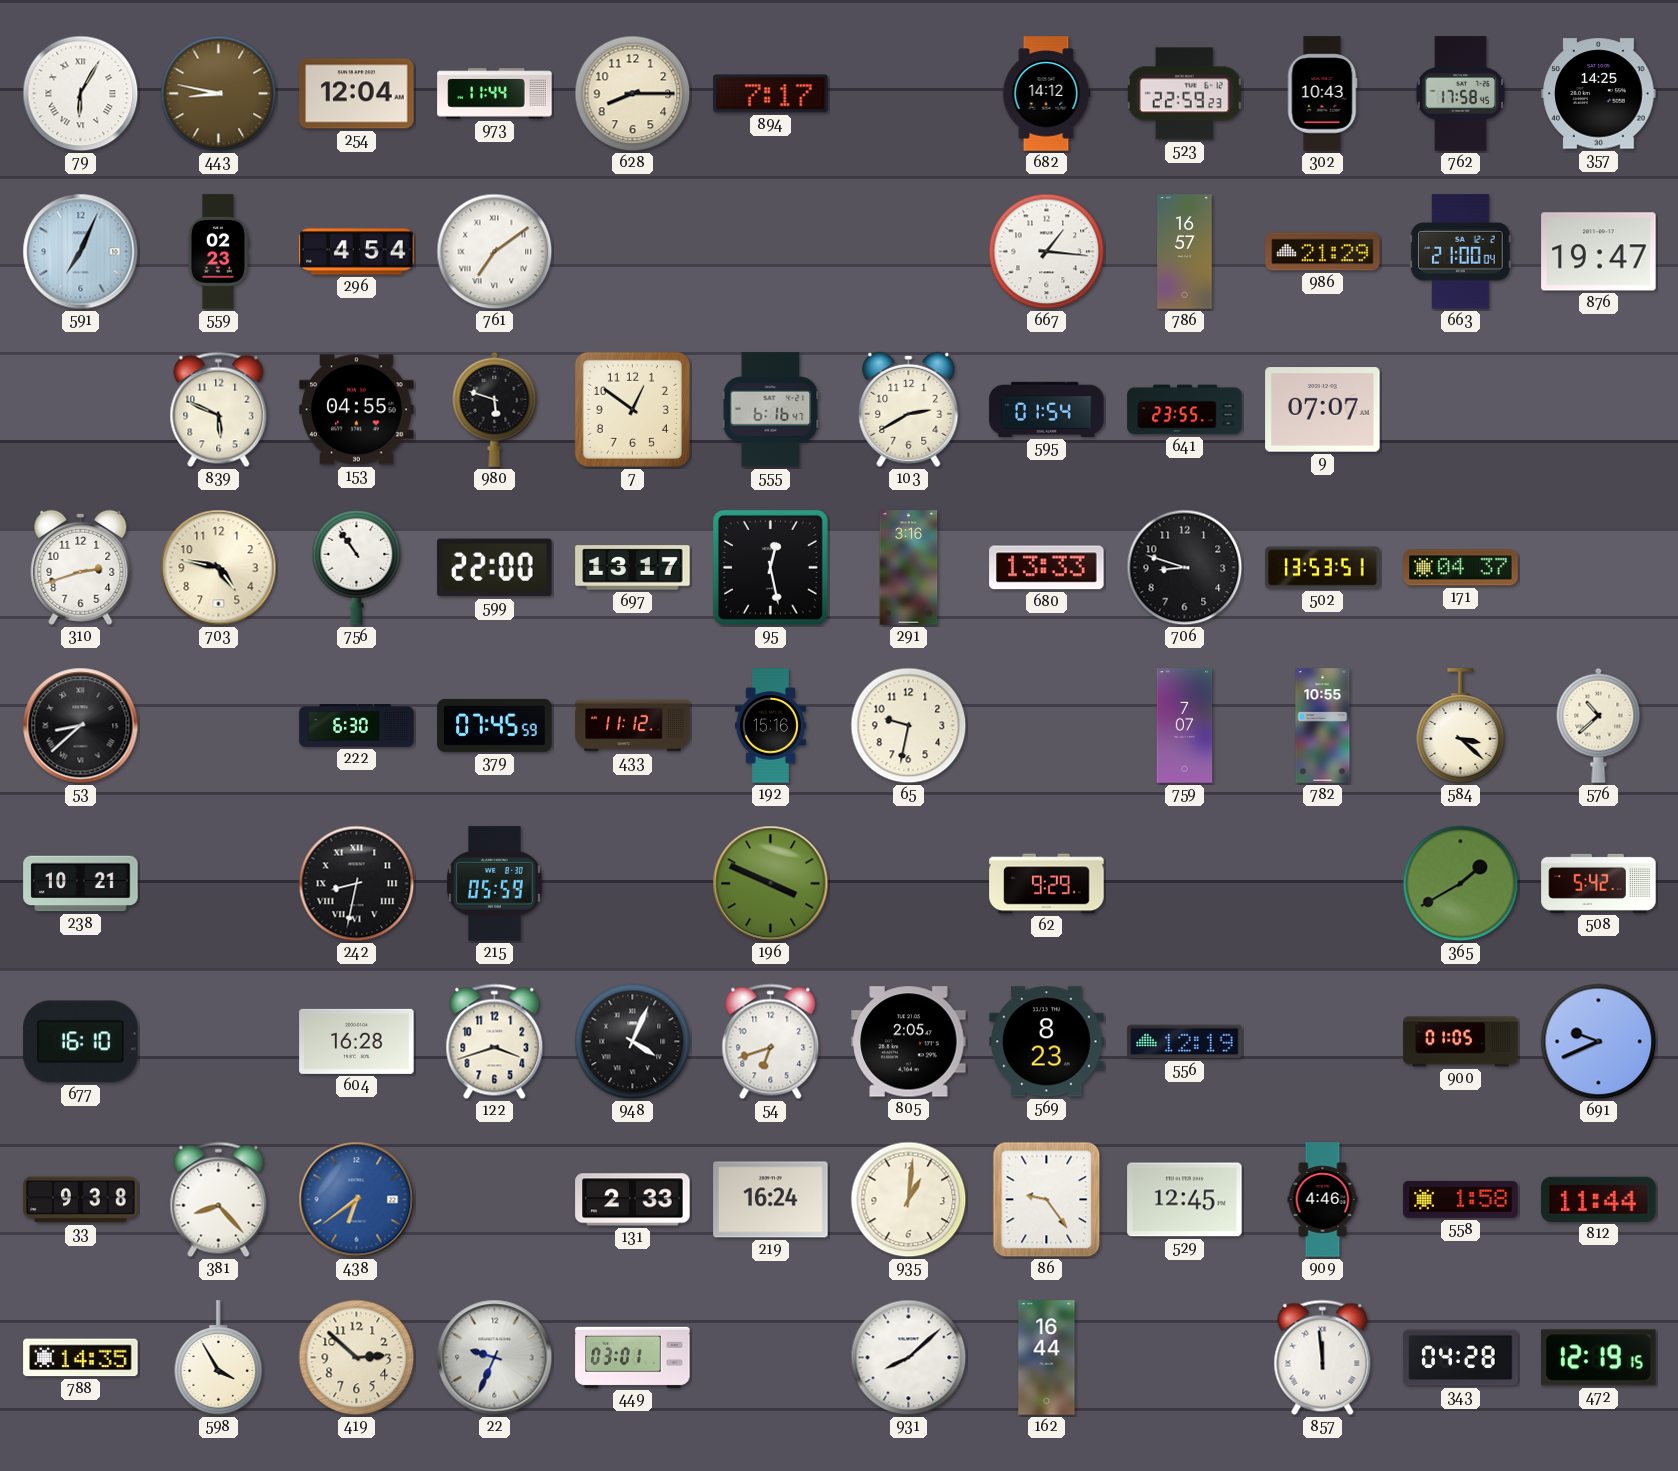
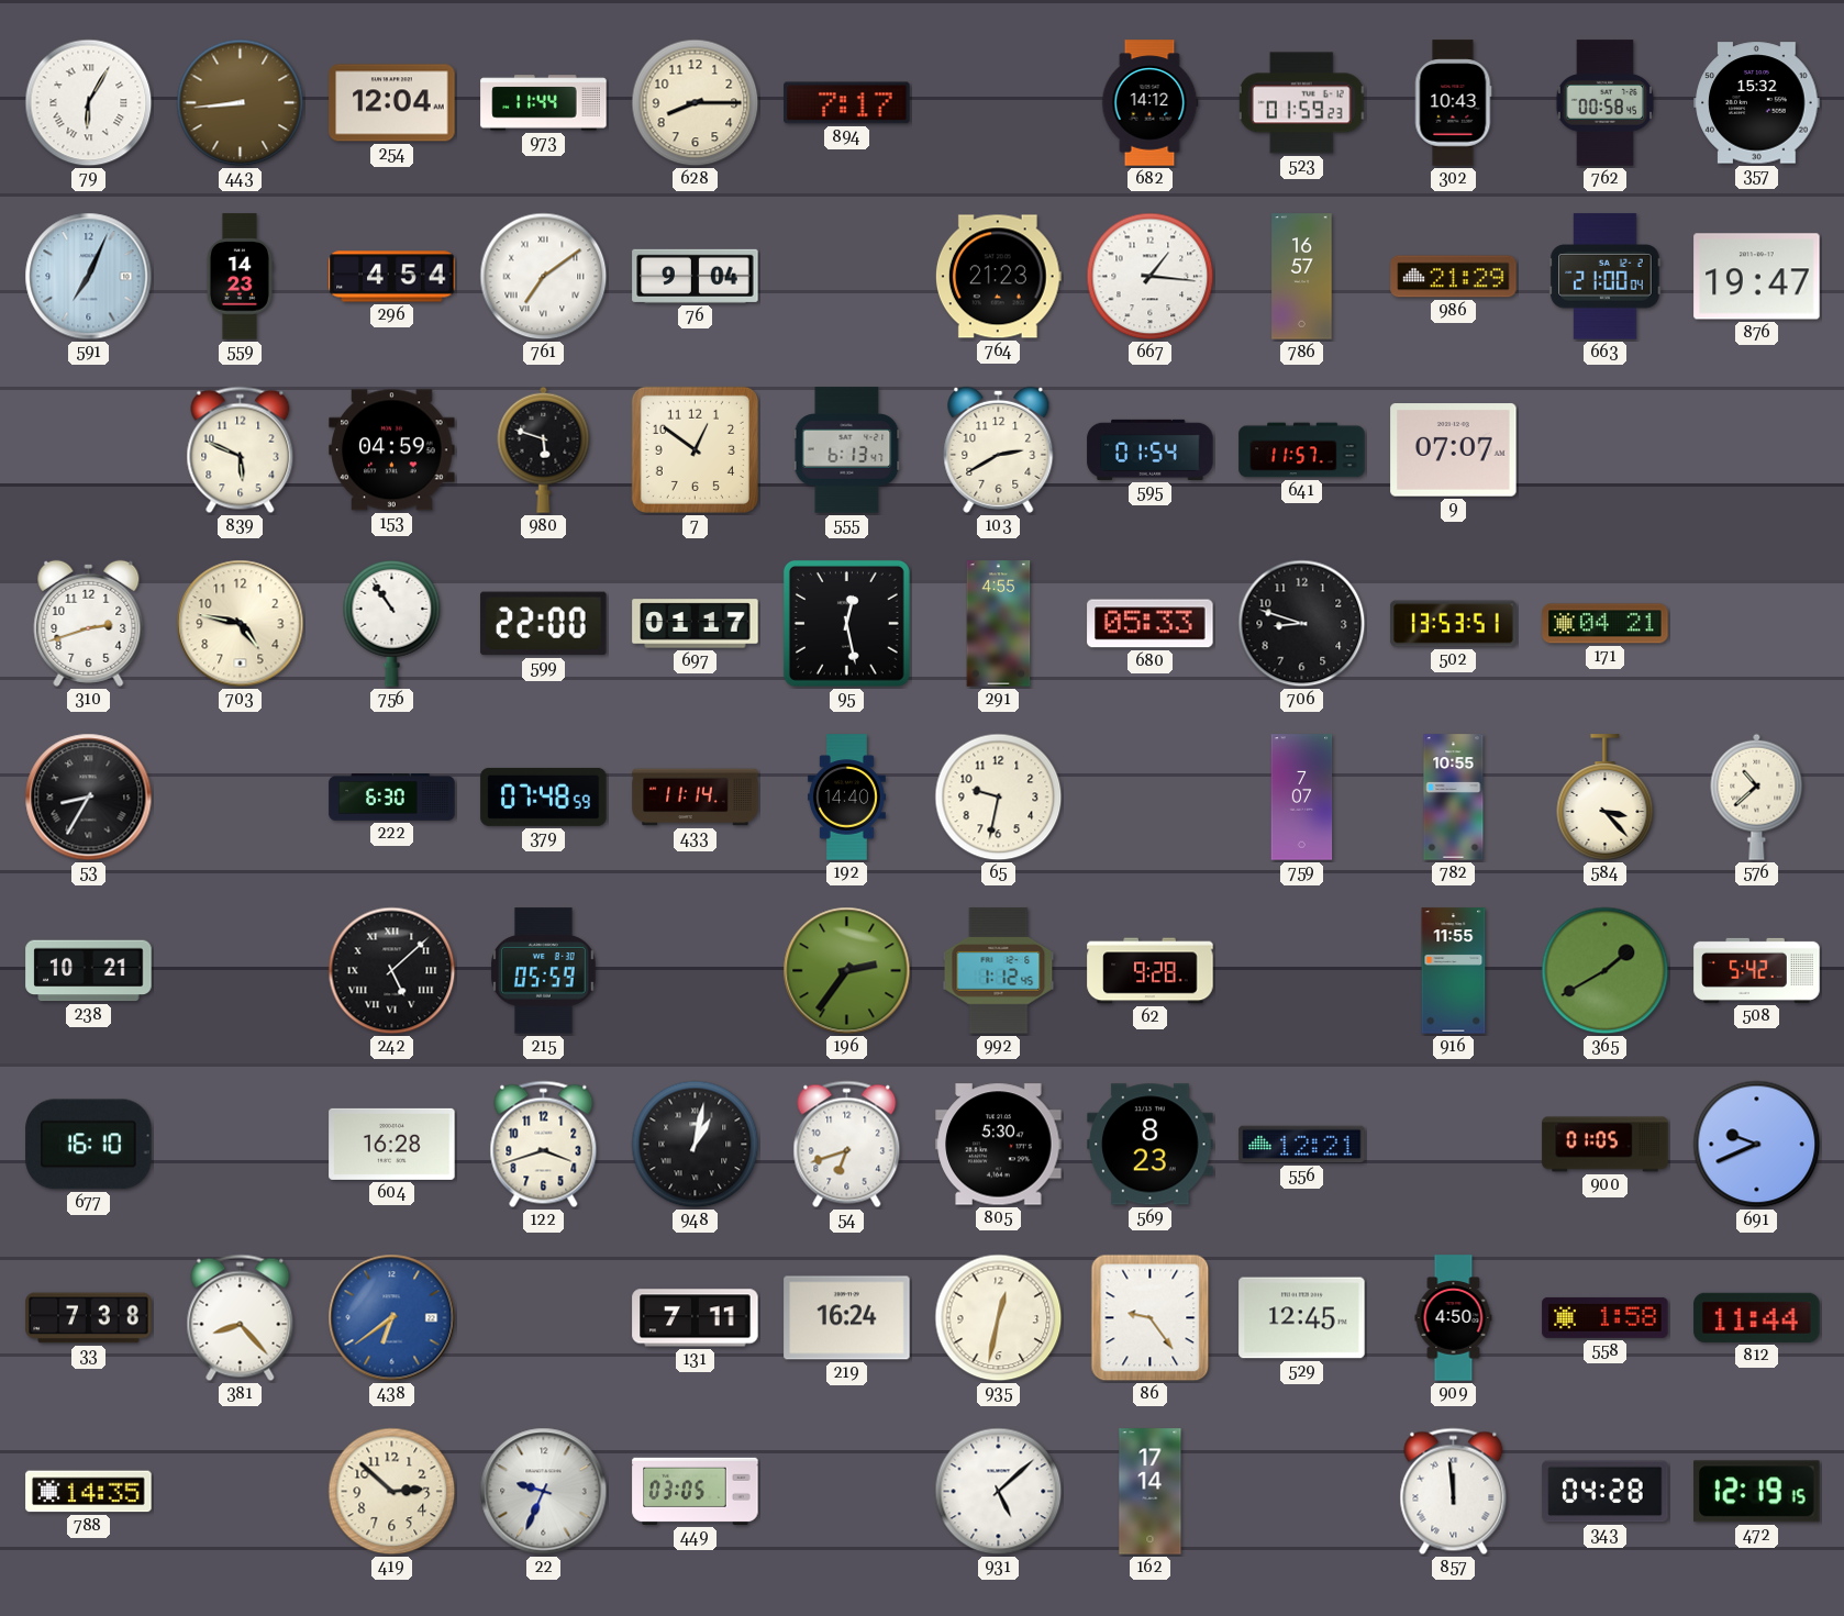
443: 8:47 -> 8:44
523: 22:59 -> 01:59
762: 17:58 -> 00:58
357: 14:25 -> 15:32
559: 02:23 -> 14:23
76: none -> 9:04
764: none -> 21:23
153: 04:55 -> 04:59
555: 6:16 -> 6:13
641: 23:55 -> 11:57
697: 13:17 -> 01:17
291: 3:16 -> 4:55
680: 13:33 -> 05:33
171: 04:37 -> 04:21
53: 8:38 -> 8:35
379: 07:45 -> 07:48
433: 11:12 -> 11:14
192: 15:16 -> 14:40
584: 3:22 -> 3:23
242: 8:32 -> 5:08
196: 3:49 -> 2:36
992: none -> 1:12
62: 9:29 -> 9:28
916: none -> 11:55
948: 4:04 -> 1:02
805: 2:05 -> 5:30
556: 12:19 -> 12:21
33: 9:38 -> 7:38
131: 2:33 -> 7:11
935: 1:01 -> 12:32
909: 4:46 -> 4:50
598: 3:55 -> none
449: 03:01 -> 03:05
931: 8:08 -> 5:08
162: 16:44 -> 17:14
